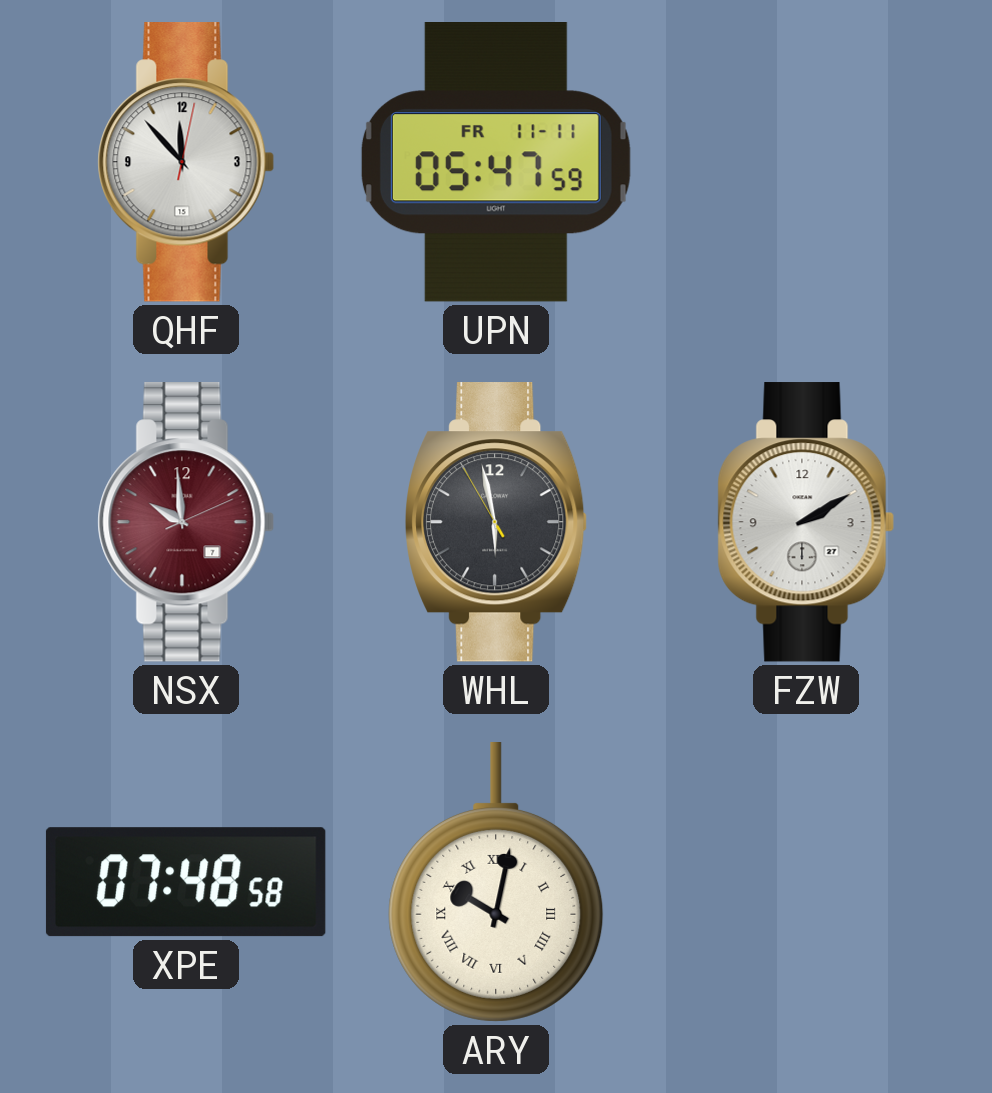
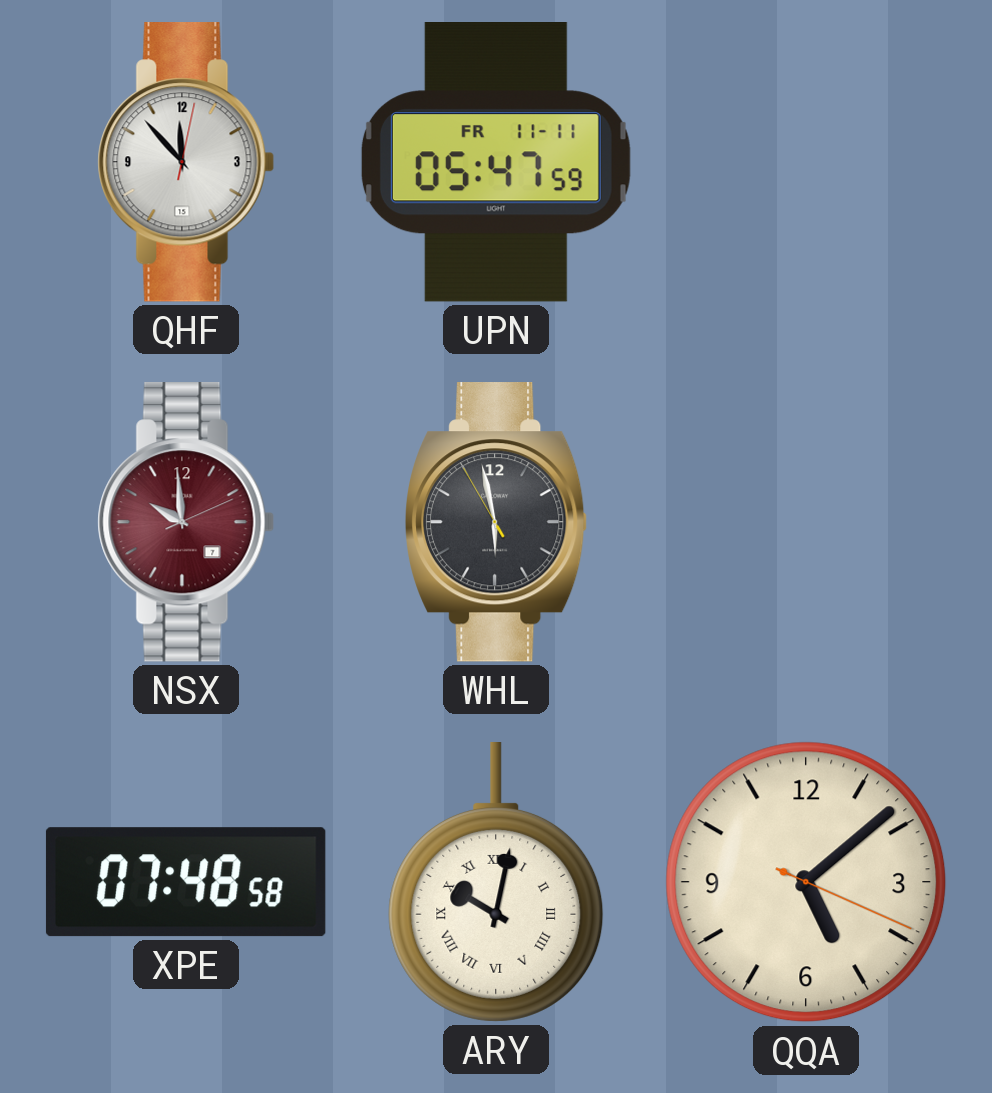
FZW: 2:10 -> none
QQA: none -> 5:08
